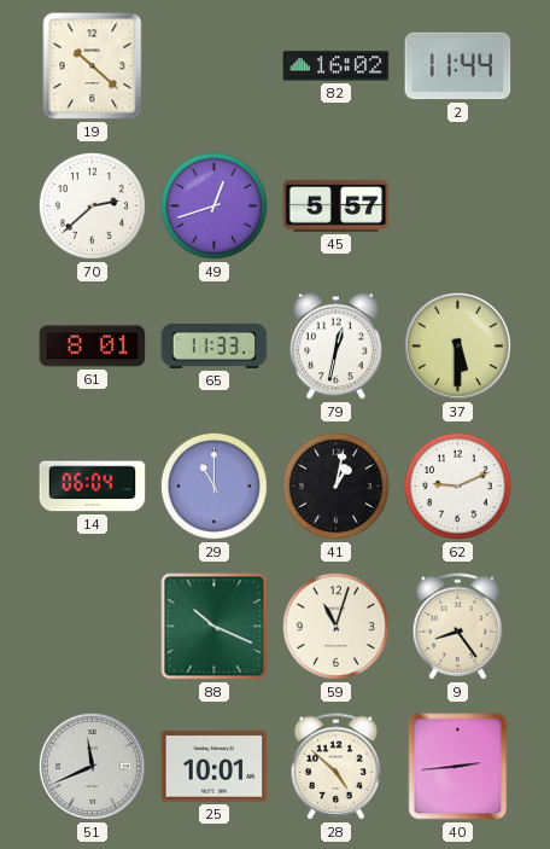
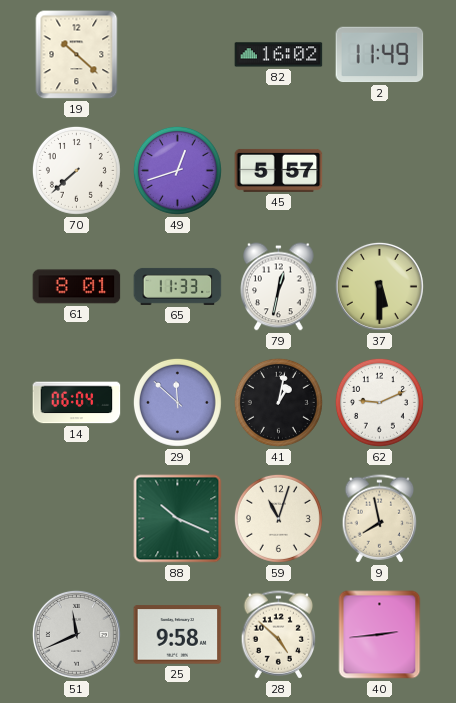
2: 11:44 -> 11:49
70: 2:38 -> 7:38
29: 11:00 -> 11:52
9: 8:24 -> 7:58
25: 10:01 -> 9:58
